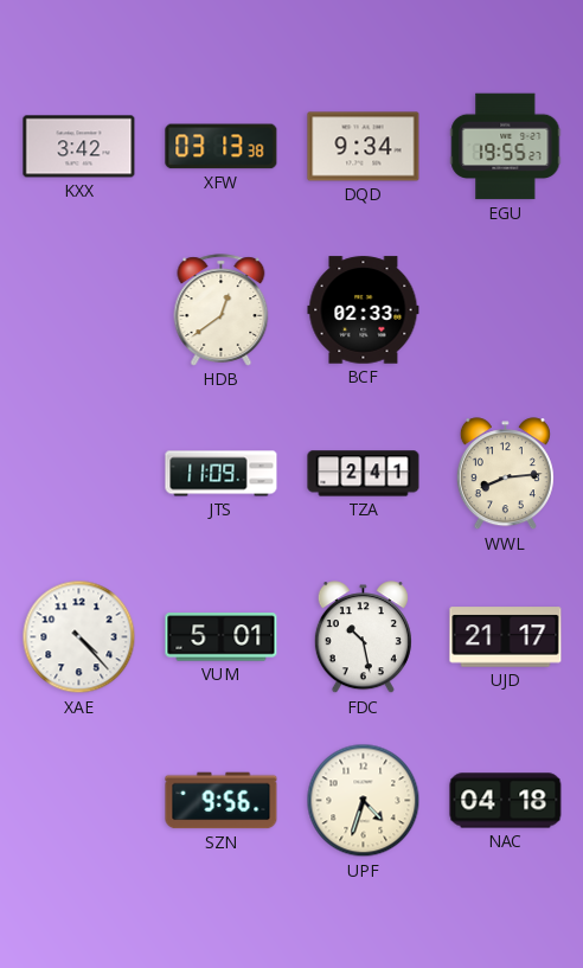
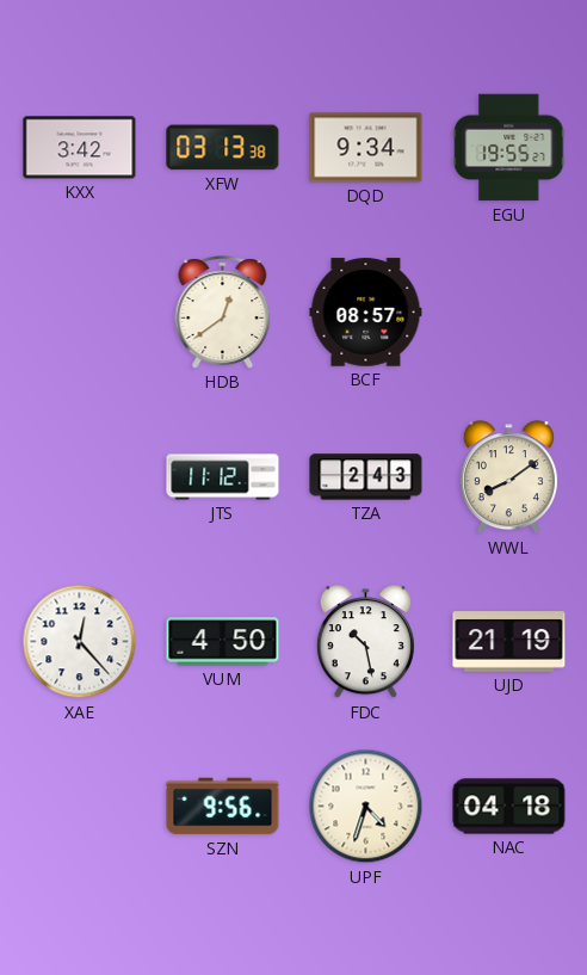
BCF: 02:33 -> 08:57
JTS: 11:09 -> 11:12
TZA: 2:41 -> 2:43
WWL: 8:14 -> 8:09
XAE: 4:23 -> 12:23
VUM: 5:01 -> 4:50
UJD: 21:17 -> 21:19
